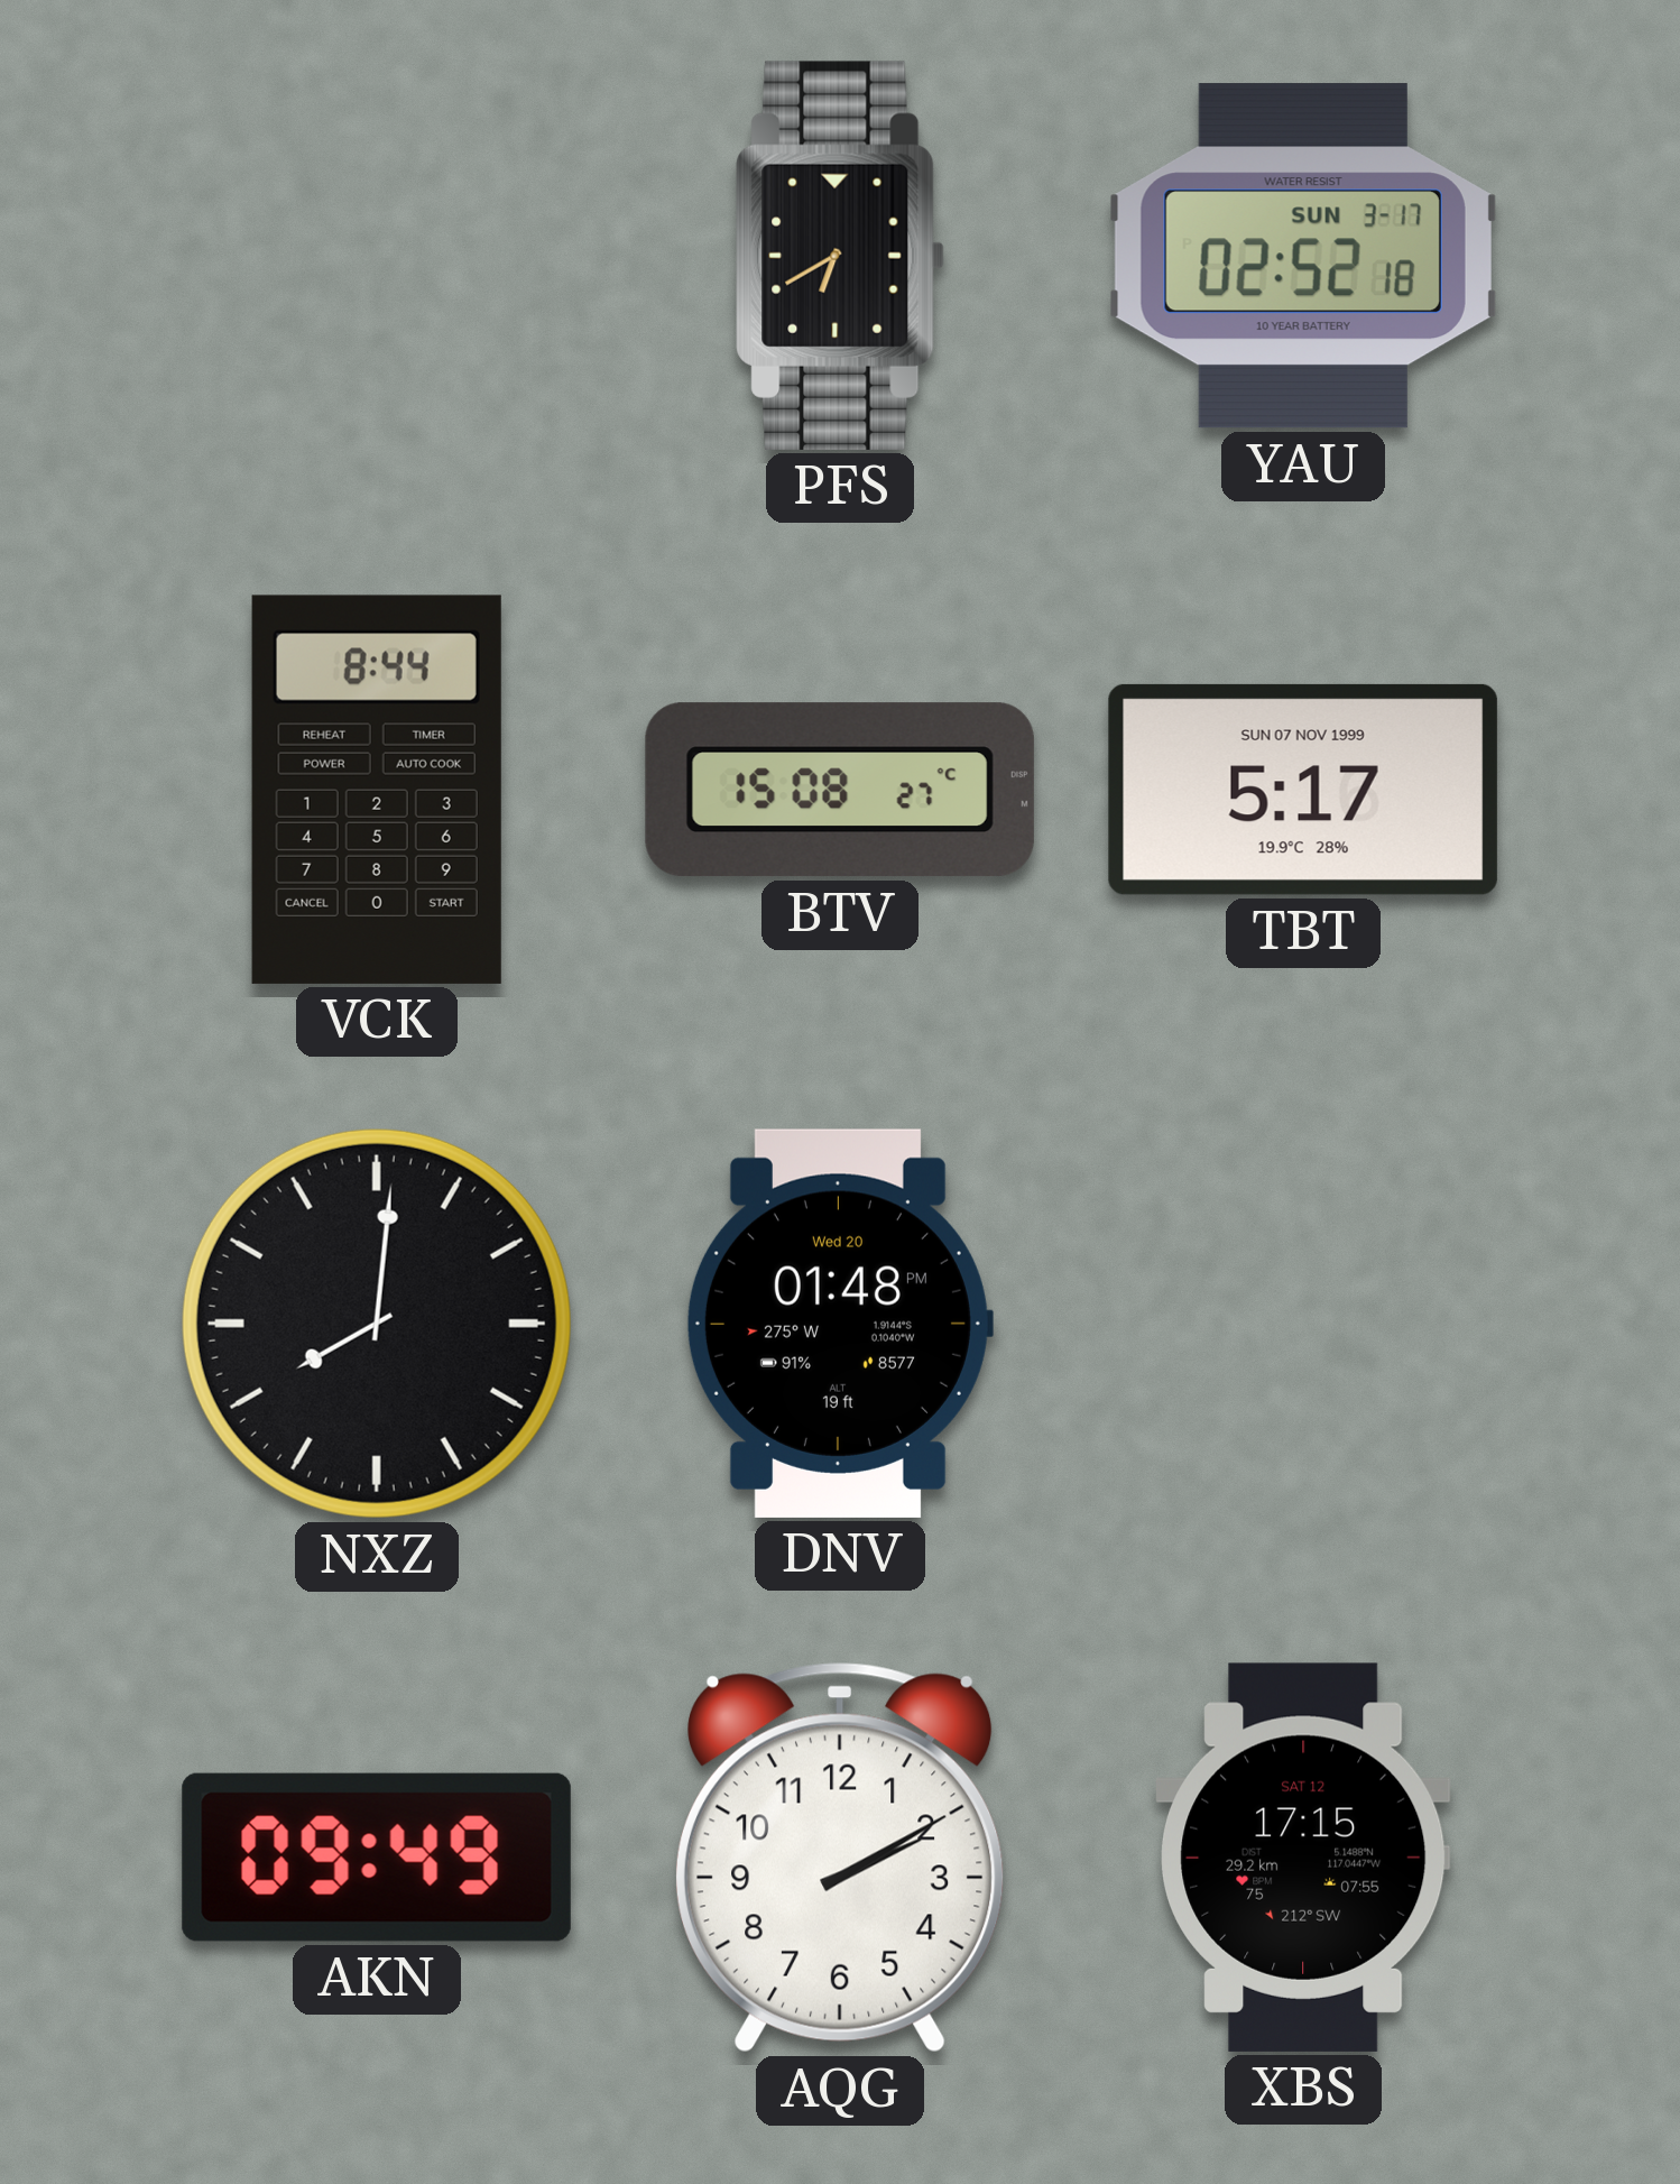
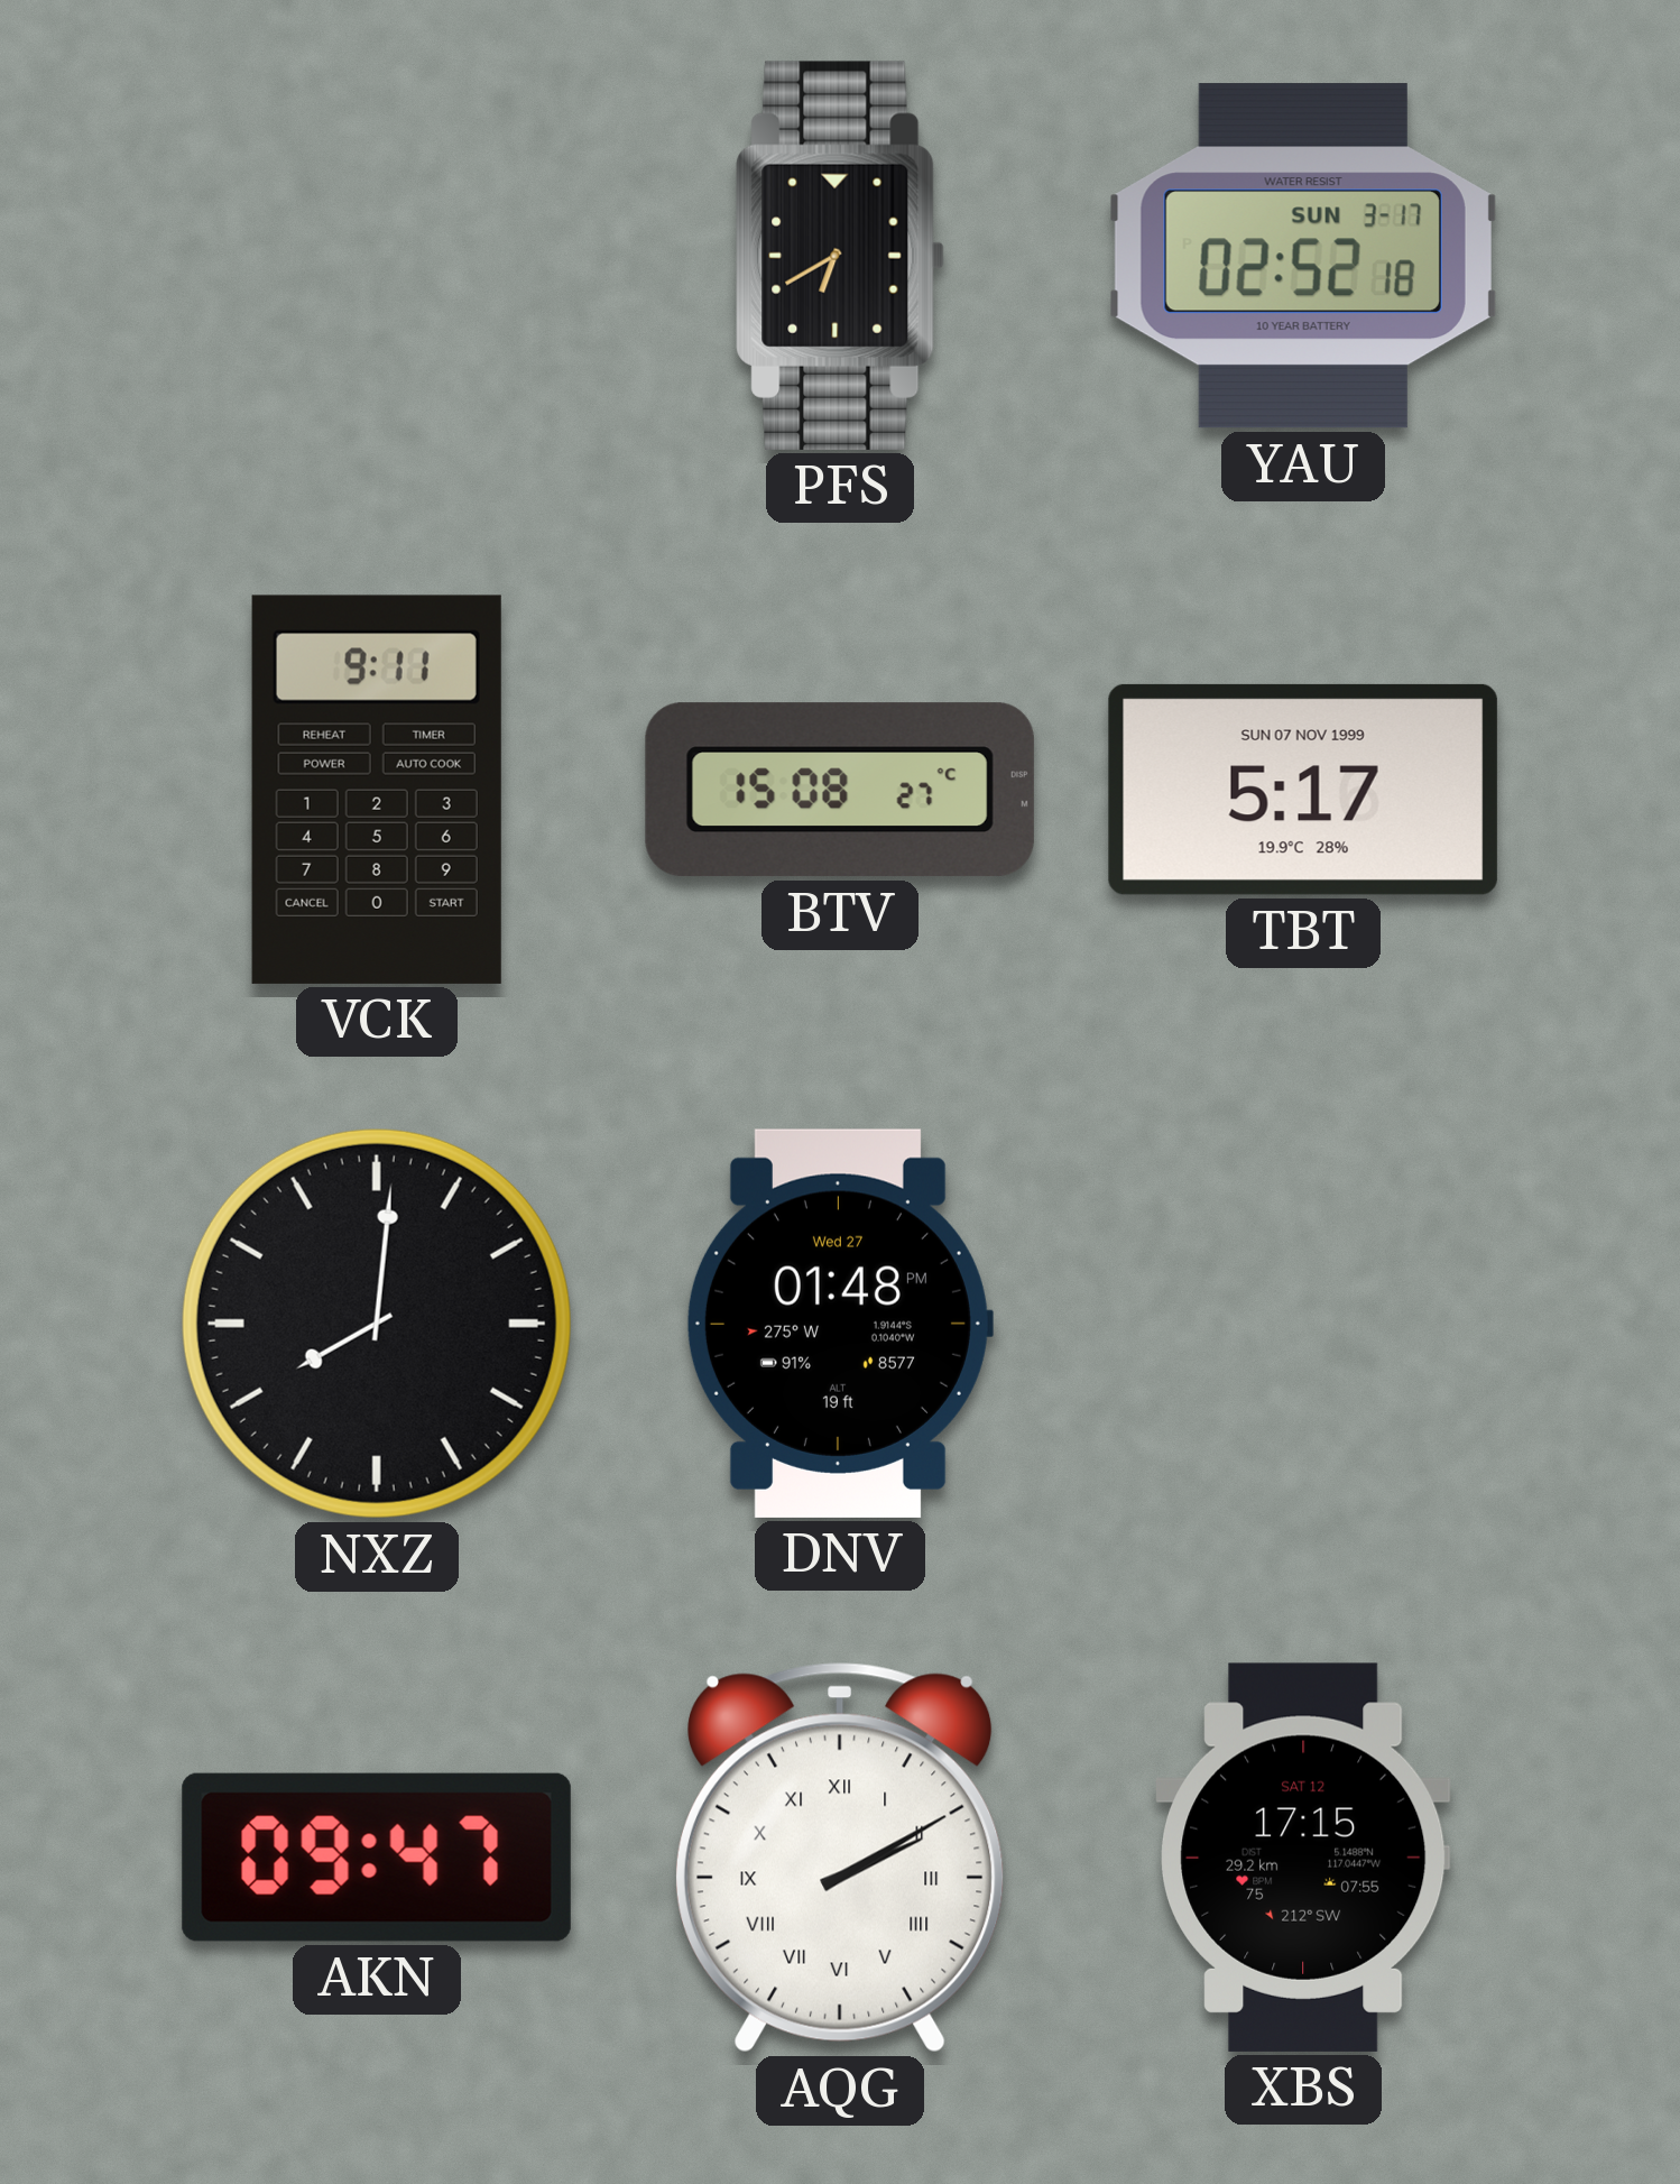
VCK: 8:44 -> 9:11
DNV date: Wed 20 -> Wed 27
AKN: 09:49 -> 09:47
AQG numerals: Arabic -> Roman
